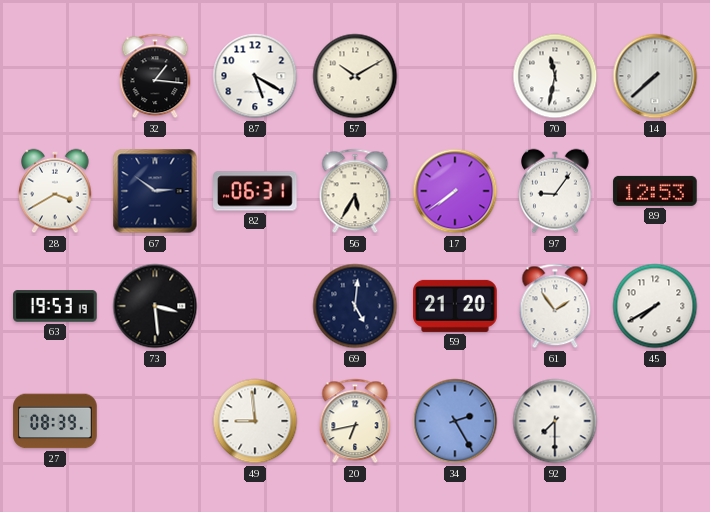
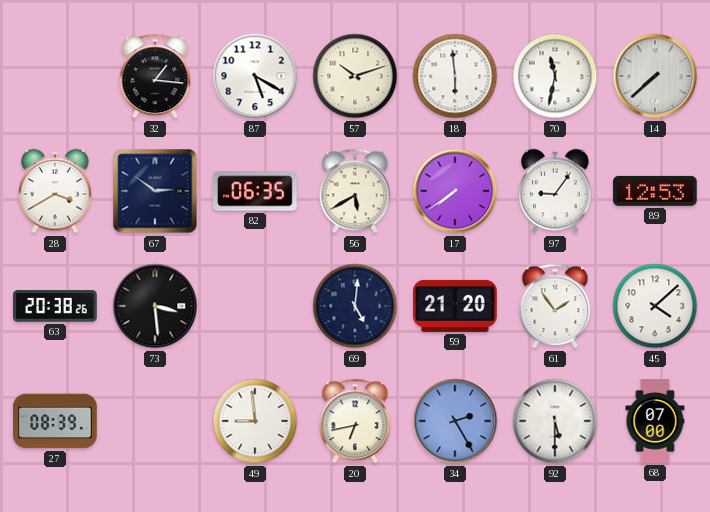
57: 10:10 -> 10:12
18: none -> 5:59
82: 06:31 -> 06:35
56: 5:35 -> 5:40
63: 19:53 -> 20:38
45: 7:40 -> 4:08
92: 7:30 -> 5:30
68: none -> 07:00
